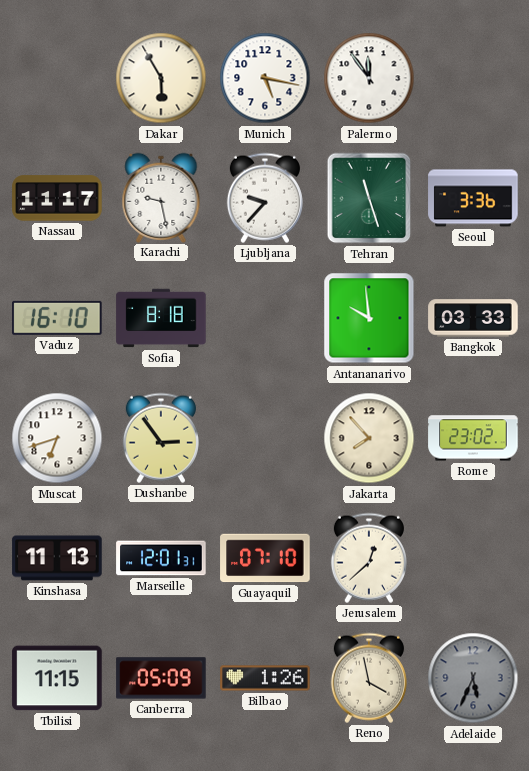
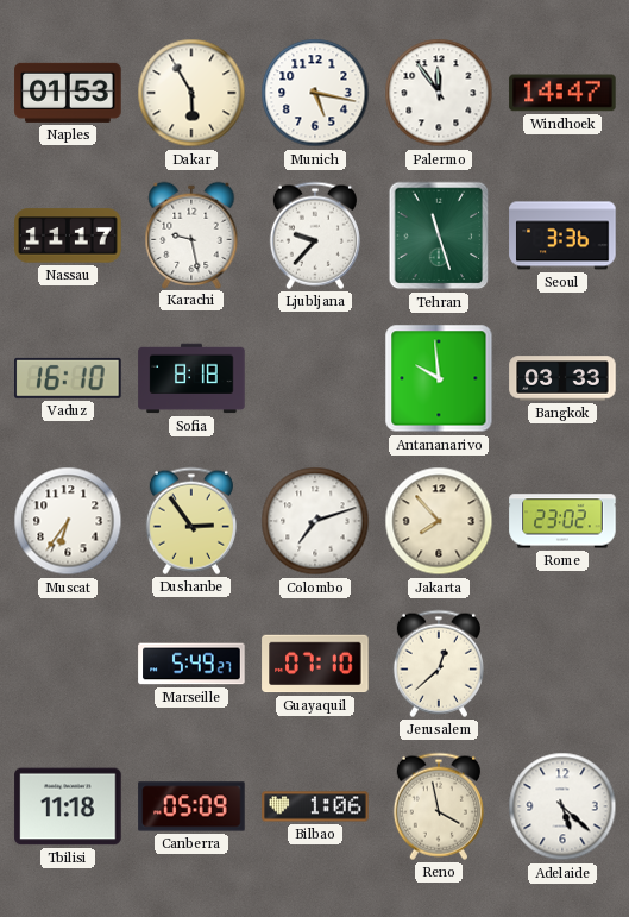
Naples: none -> 01:53
Windhoek: none -> 14:47
Muscat: 6:42 -> 6:36
Colombo: none -> 7:12
Kinshasa: 11:13 -> none
Marseille: 12:01 -> 5:49
Tbilisi: 11:15 -> 11:18
Bilbao: 1:26 -> 1:06
Adelaide: 5:34 -> 5:22
Adelaide dial: grey -> white
